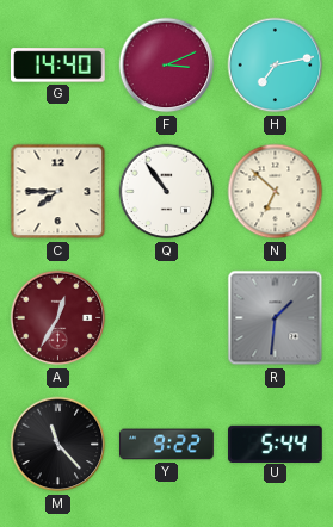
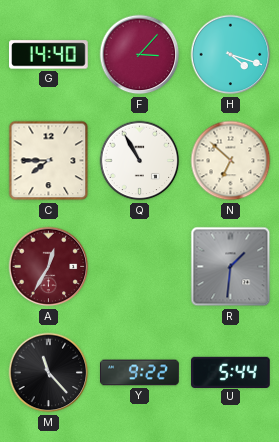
F: 3:11 -> 3:07
H: 7:13 -> 4:18
Q: 10:54 -> 10:55
